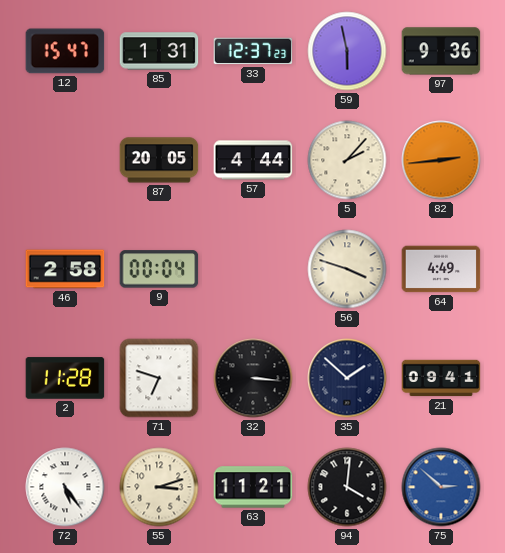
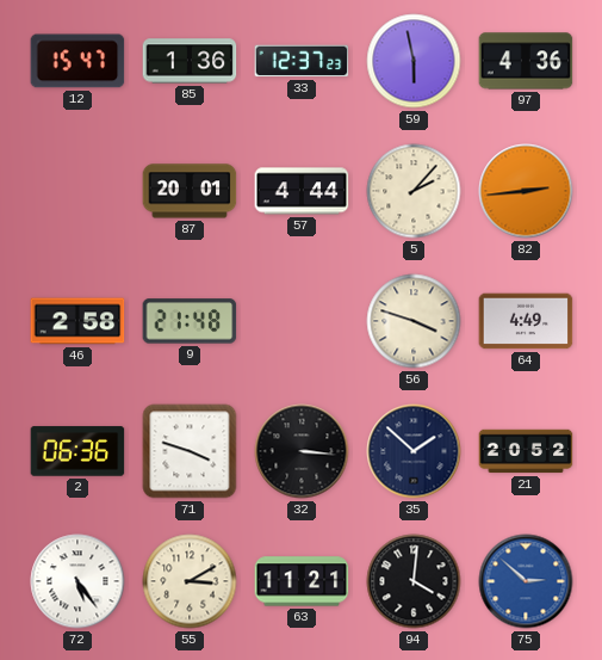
85: 1:31 -> 1:36
97: 9:36 -> 4:36
87: 20:05 -> 20:01
9: 00:04 -> 21:48
2: 11:28 -> 06:36
71: 6:48 -> 3:48
21: 09:41 -> 20:52
55: 3:12 -> 3:10
